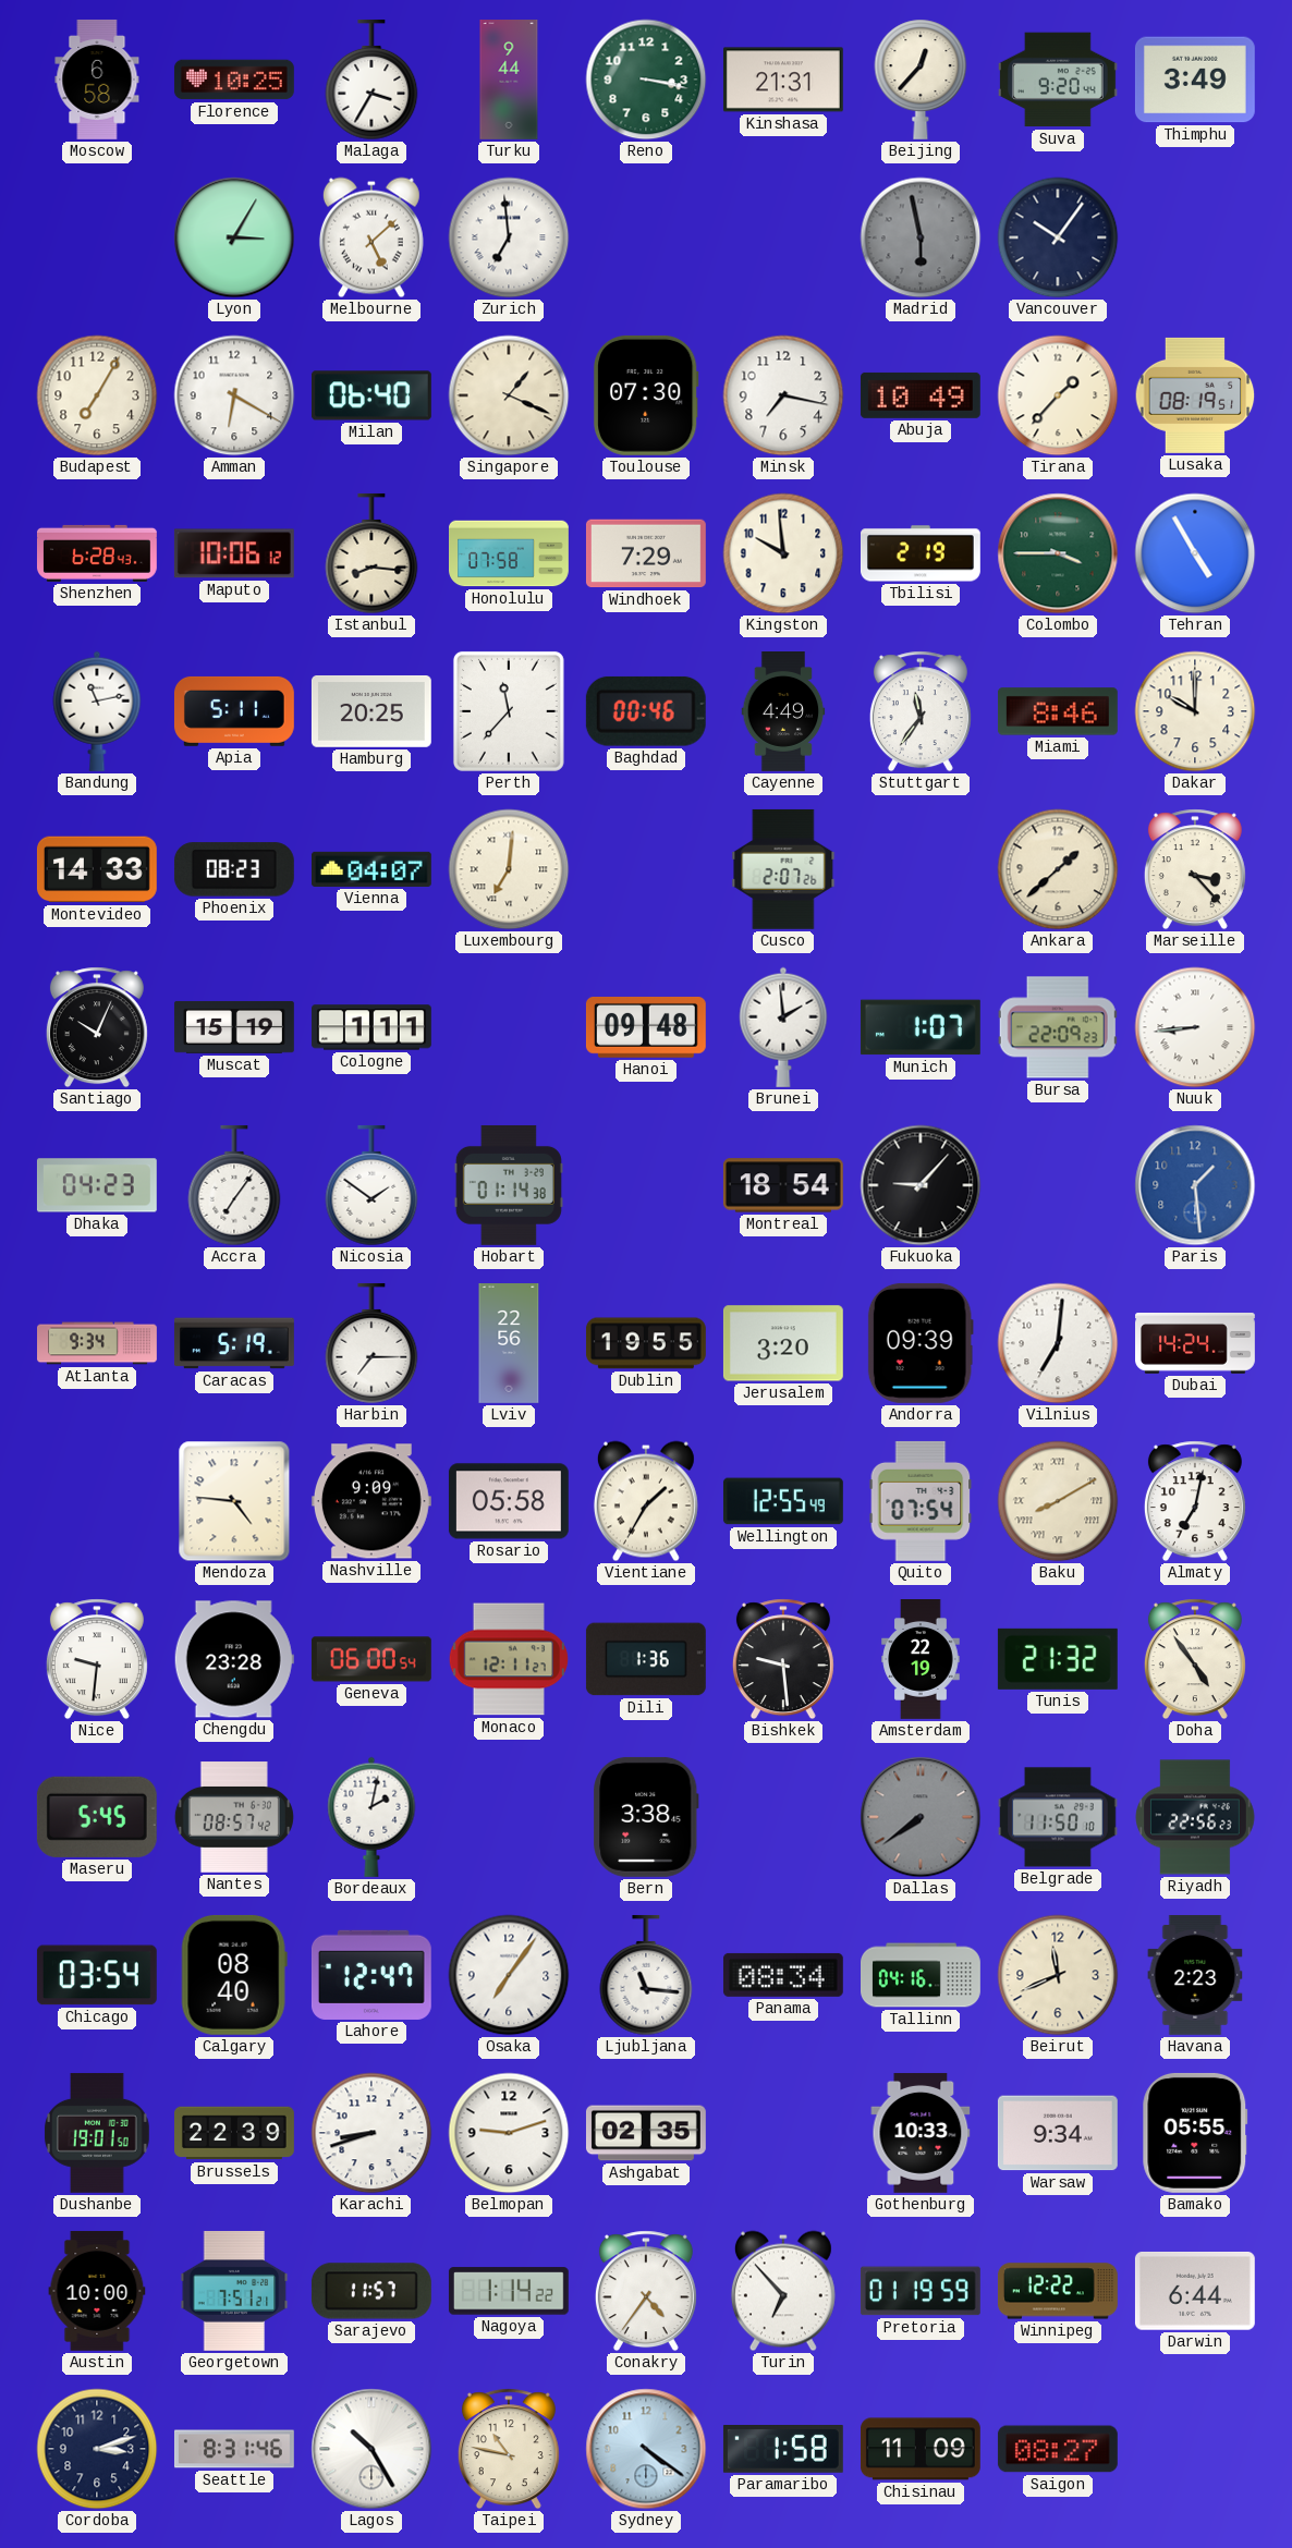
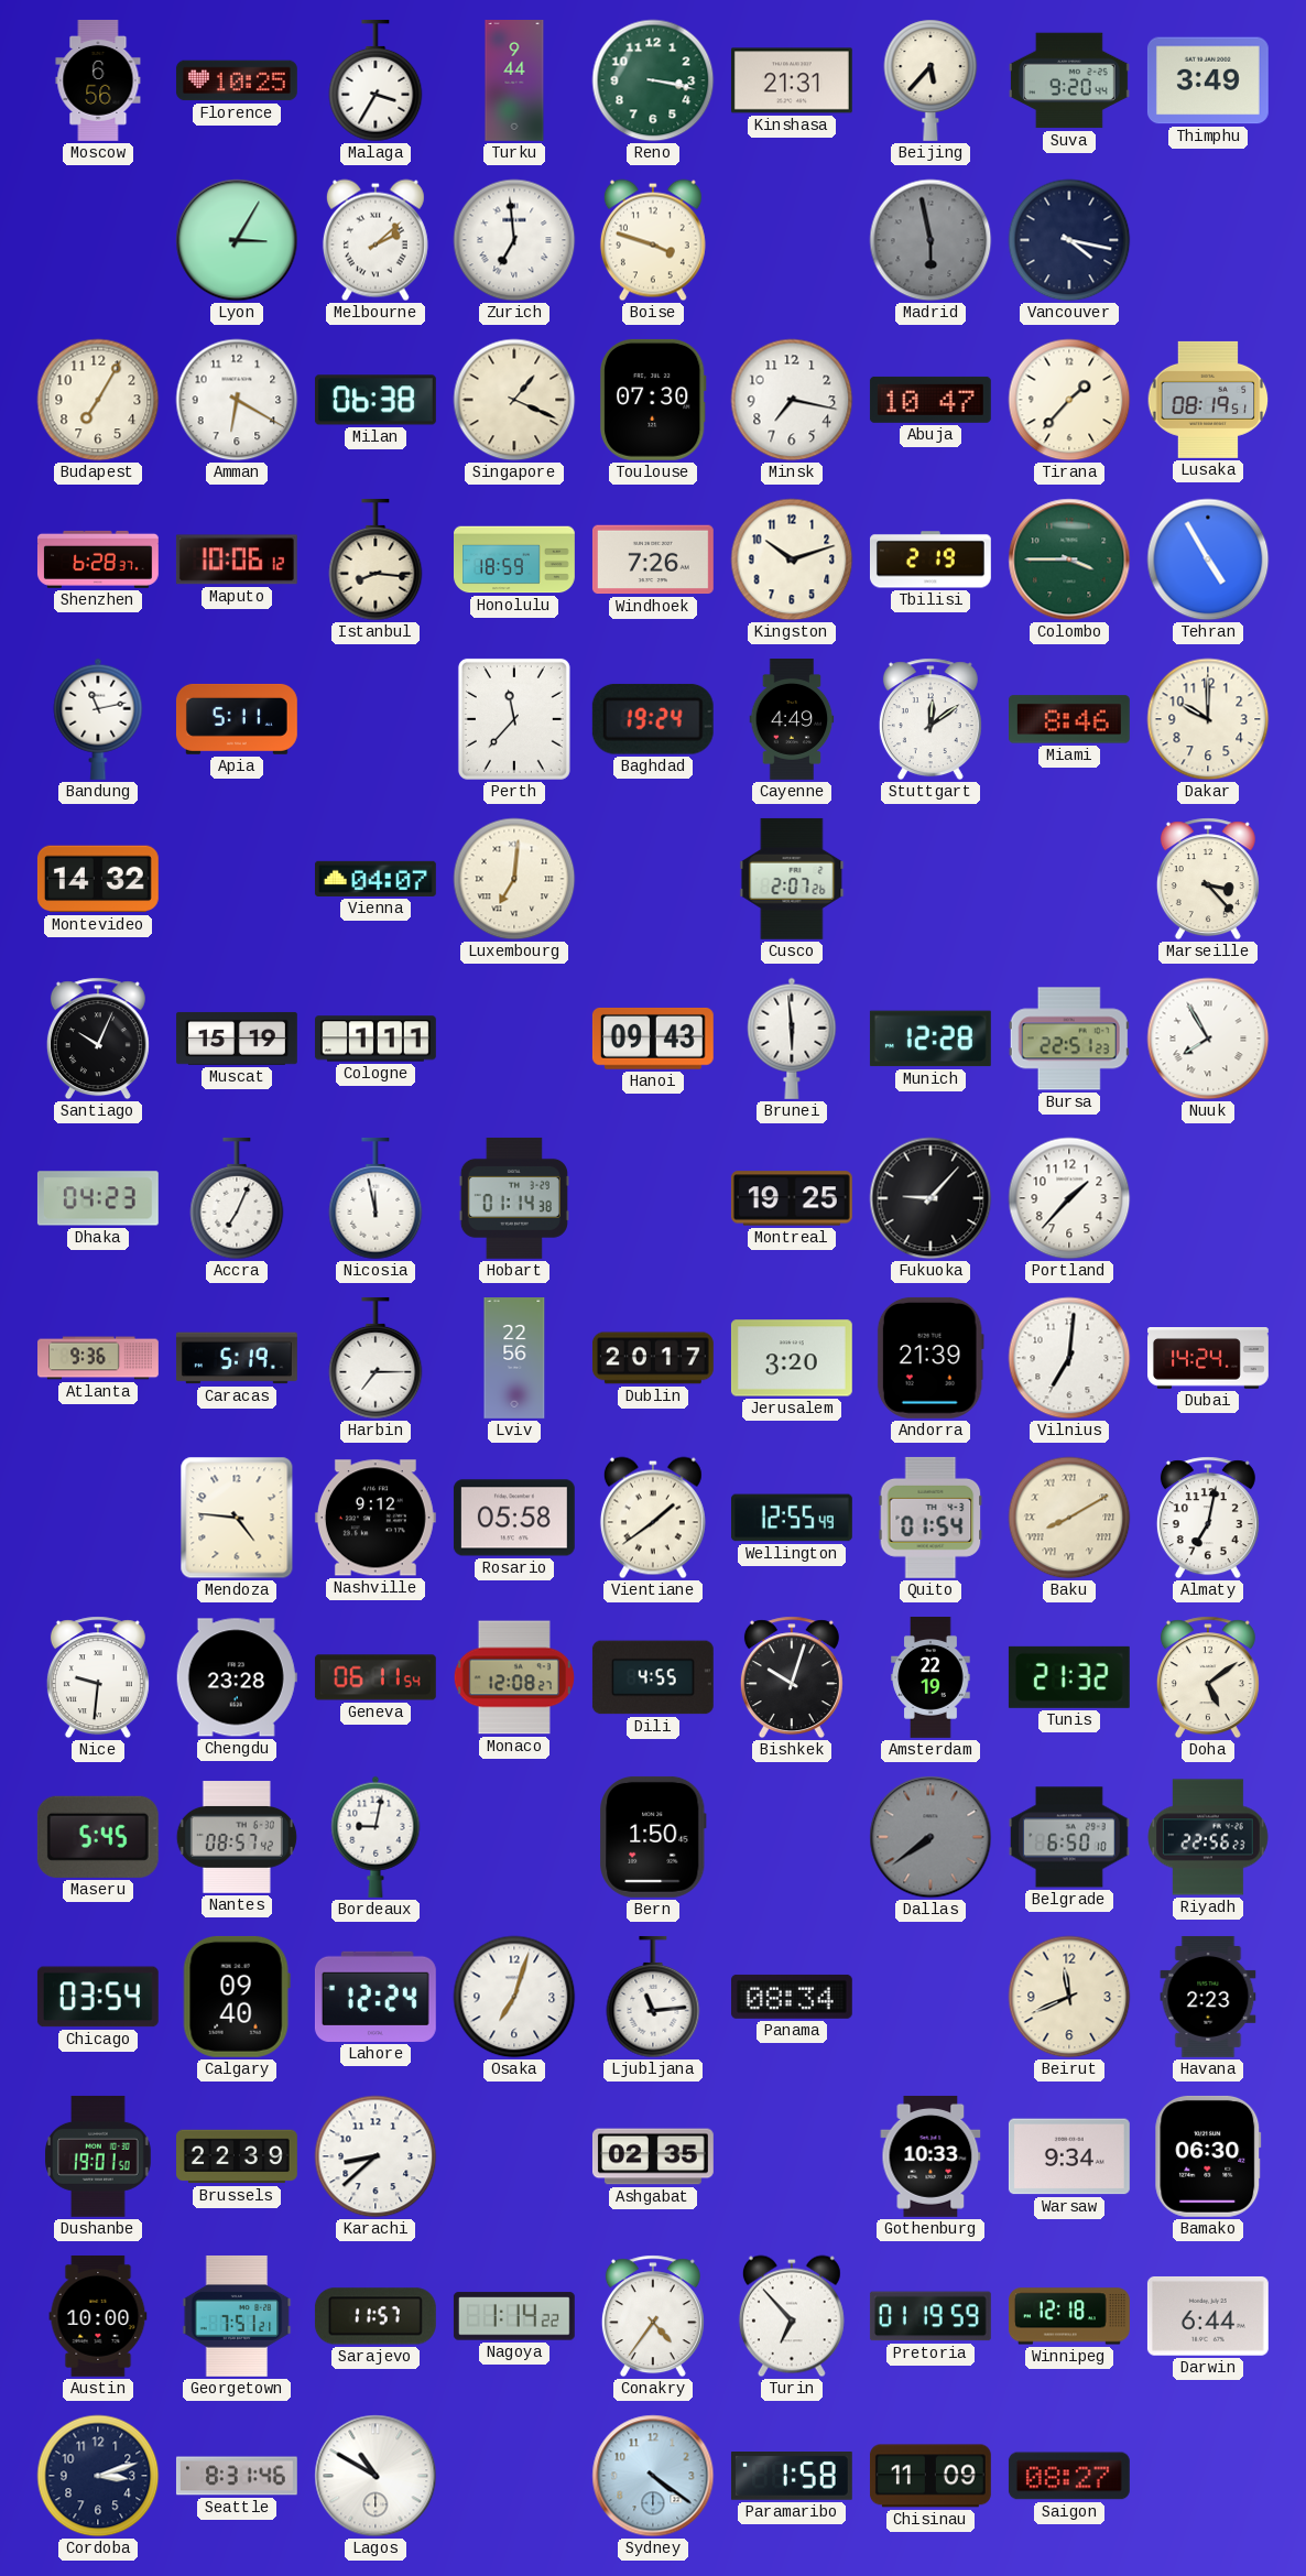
Moscow: 6:58 -> 6:56
Beijing: 12:37 -> 5:37
Melbourne: 5:08 -> 2:08
Boise: none -> 3:48
Vancouver: 10:06 -> 4:17
Milan: 06:40 -> 06:38
Abuja: 10:49 -> 10:47
Shenzhen: 6:28:43 -> 6:28:37
Honolulu: 07:58 -> 18:59
Windhoek: 7:29 -> 7:26
Kingston: 9:59 -> 10:12
Hamburg: 20:25 -> none
Baghdad: 00:46 -> 19:24
Stuttgart: 11:36 -> 12:09
Montevideo: 14:33 -> 14:32
Phoenix: 08:23 -> none
Ankara: 1:38 -> none
Hanoi: 09:48 -> 09:43
Brunei: 1:59 -> 5:59
Munich: 1:07 -> 12:28
Bursa: 22:09 -> 22:51
Nuuk: 8:44 -> 7:55
Accra: 7:06 -> 7:04
Nicosia: 1:51 -> 11:58
Montreal: 18:54 -> 19:25
Portland: none -> 1:37
Paris: 1:29 -> none
Atlanta: 9:34 -> 9:36
Dublin: 19:55 -> 20:17
Andorra: 09:39 -> 21:39
Nashville: 9:09 -> 9:12
Vientiane: 1:35 -> 1:39
Quito: 07:54 -> 01:54
Geneva: 06:00 -> 06:11
Monaco: 12:11 -> 12:08
Dili: 1:36 -> 4:55
Bishkek: 9:29 -> 10:03
Doha: 4:54 -> 5:09
Bordeaux: 2:02 -> 9:02
Bern: 3:38 -> 1:50
Belgrade: 11:50 -> 6:50
Calgary: 08:40 -> 09:40
Lahore: 12:47 -> 12:24
Osaka: 7:06 -> 7:03
Ljubljana: 11:16 -> 11:14
Tallinn: 04:16 -> none
Karachi: 8:42 -> 8:38
Belmopan: 9:12 -> none
Bamako: 05:55 -> 06:30
Winnipeg: 12:22 -> 12:18
Lagos: 10:25 -> 10:50
Taipei: 10:47 -> none
